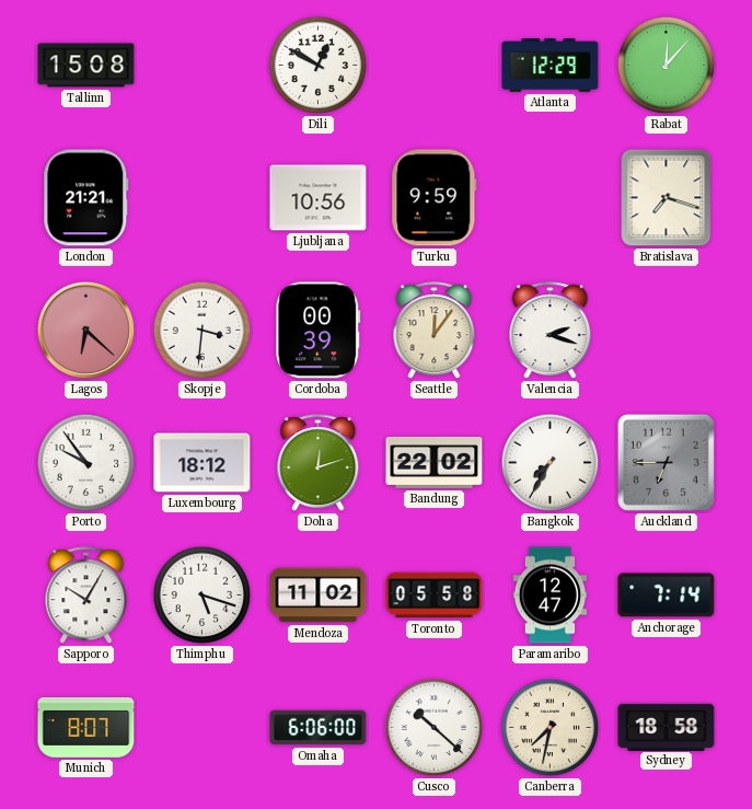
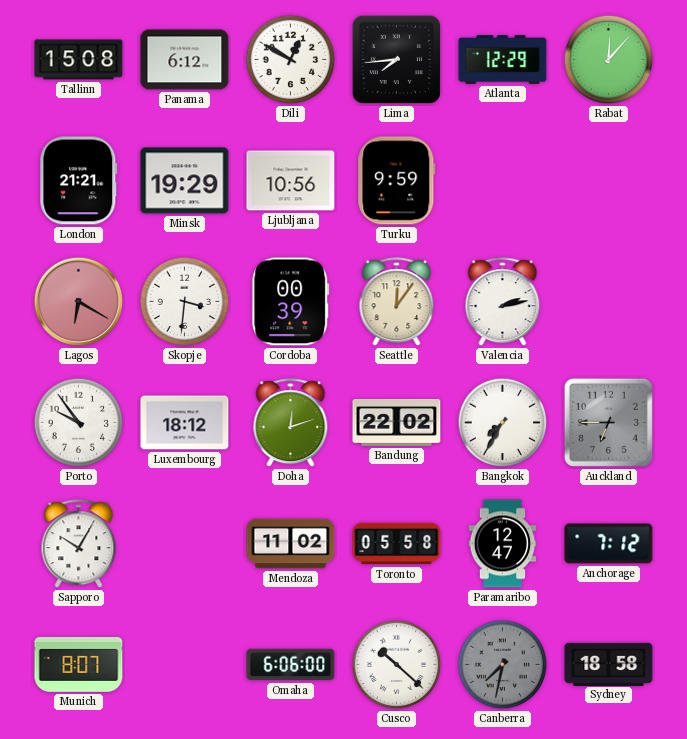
Panama: none -> 6:12
Lima: none -> 7:44
Minsk: none -> 19:29
Bratislava: 7:18 -> none
Lagos: 6:22 -> 6:20
Valencia: 2:18 -> 2:13
Thimphu: 5:18 -> none
Anchorage: 7:14 -> 7:12
Canberra dial: cream -> grey
